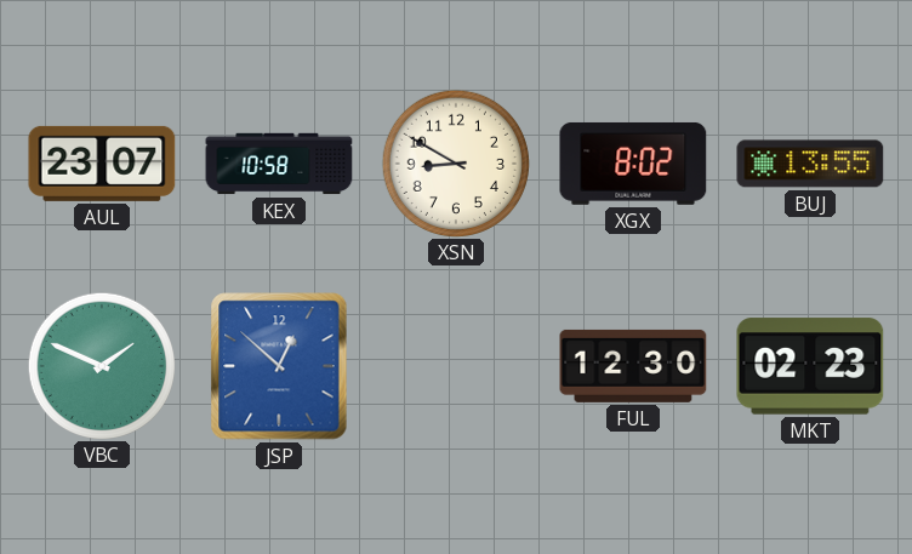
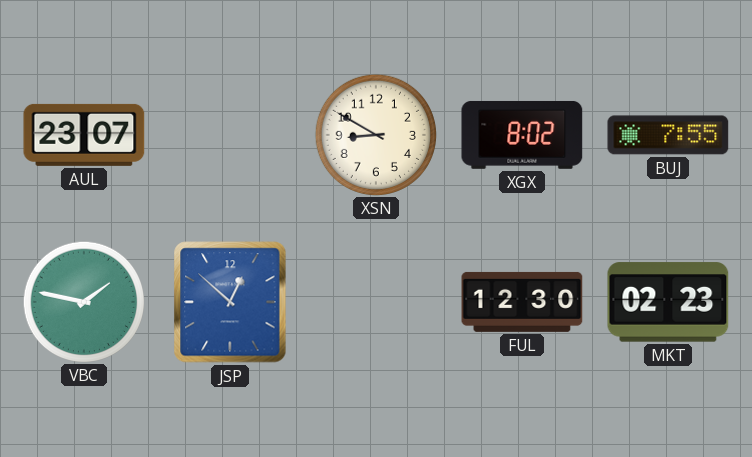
KEX: 10:58 -> none
BUJ: 13:55 -> 7:55
VBC: 1:49 -> 1:47
